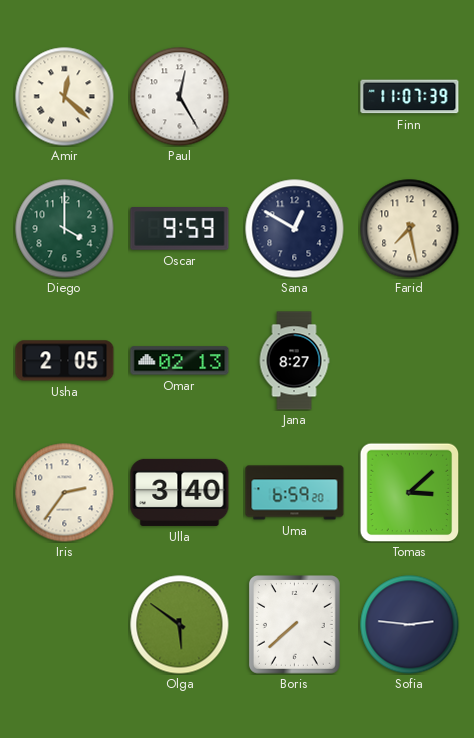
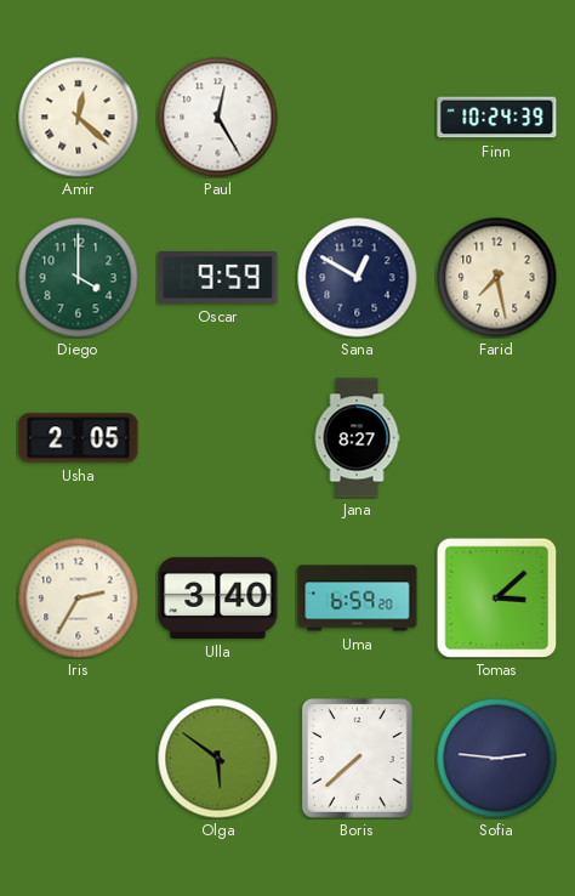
Finn: 11:07 -> 10:24
Omar: 02:13 -> none
Iris: 2:36 -> 2:35
